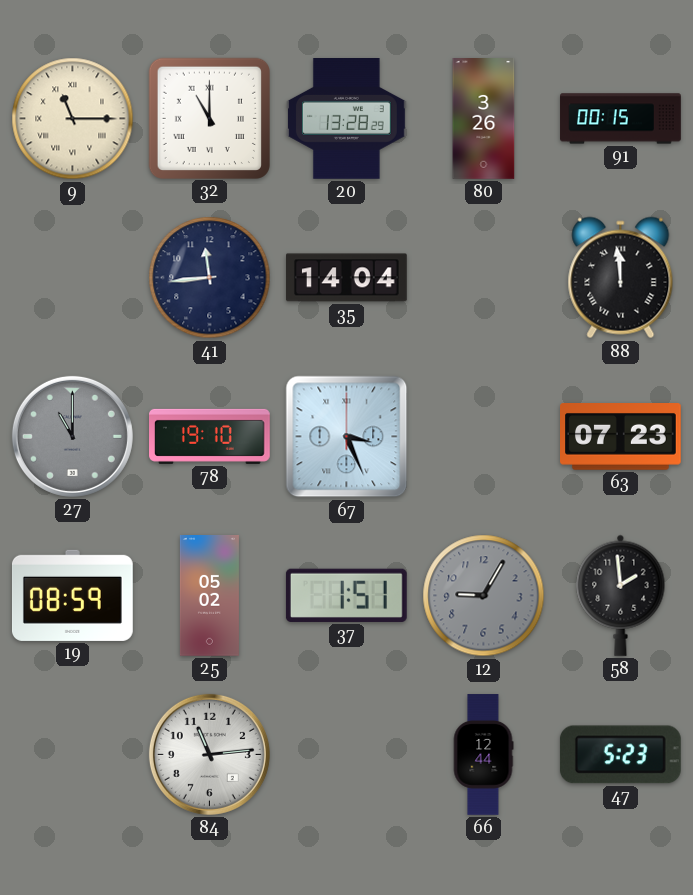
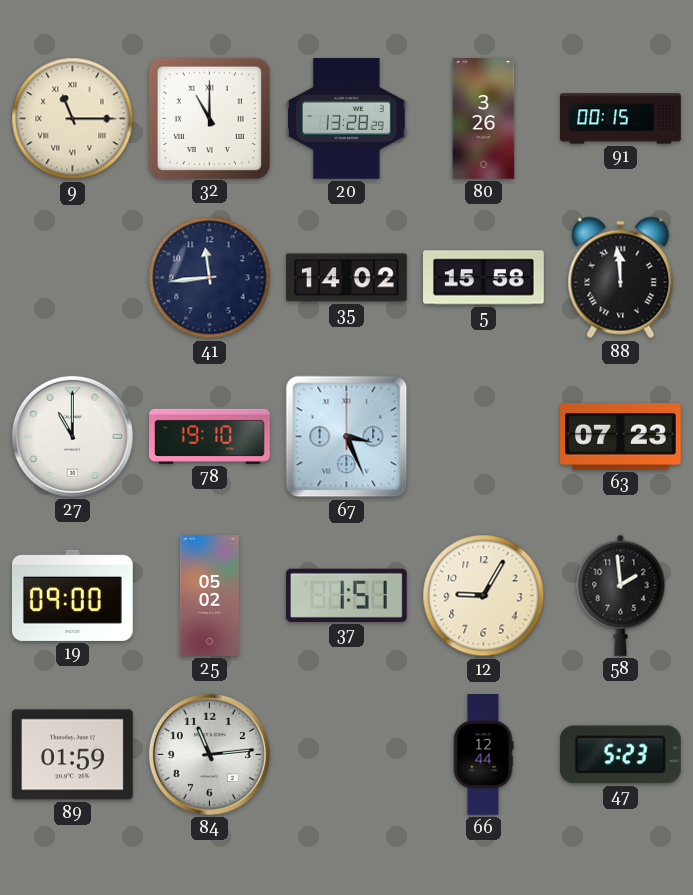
35: 14:04 -> 14:02
5: none -> 15:58
27 dial: grey -> white
19: 08:59 -> 09:00
12 dial: grey -> cream
89: none -> 01:59
